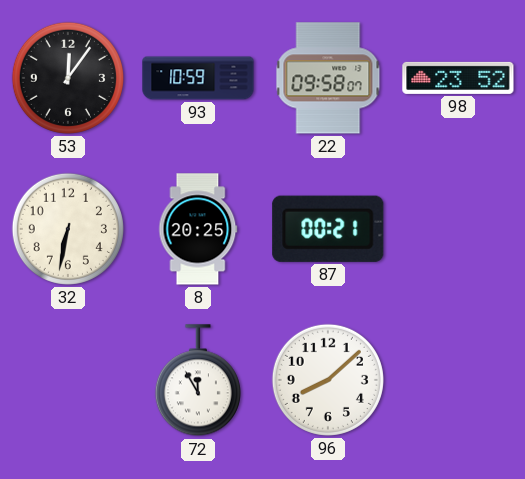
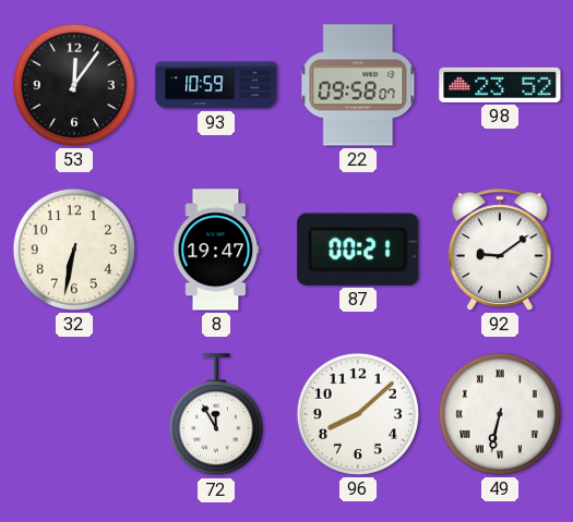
8: 20:25 -> 19:47
92: none -> 9:09
49: none -> 6:32
